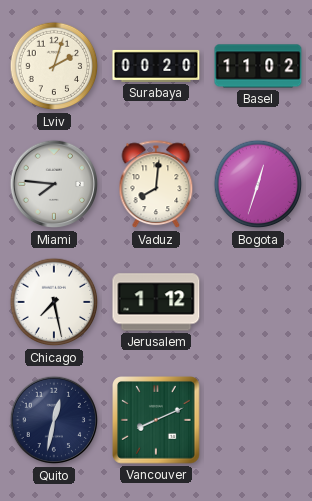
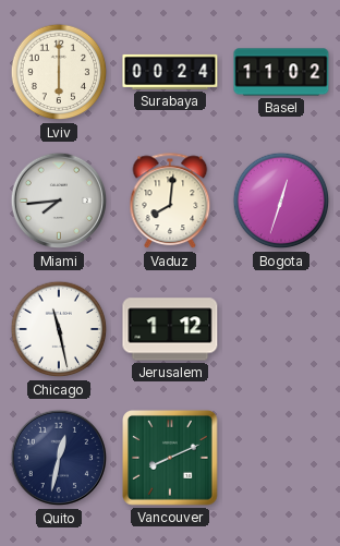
Lviv: 2:03 -> 6:00
Surabaya: 00:20 -> 00:24
Miami: 7:46 -> 7:44
Chicago: 7:28 -> 11:28
